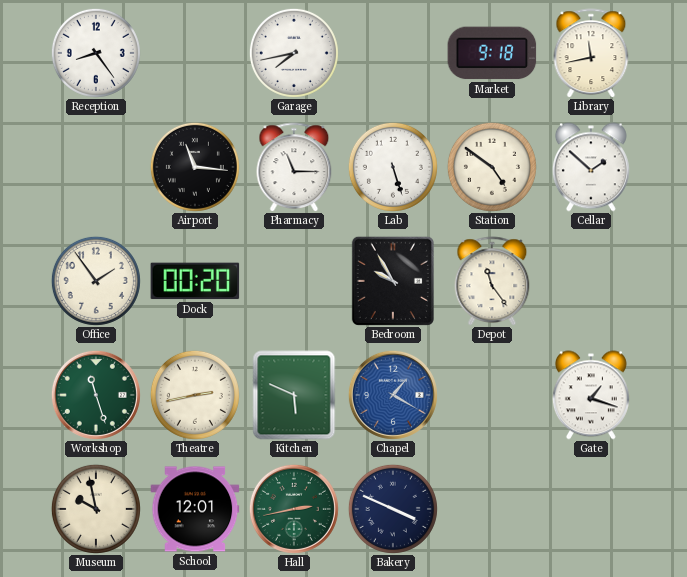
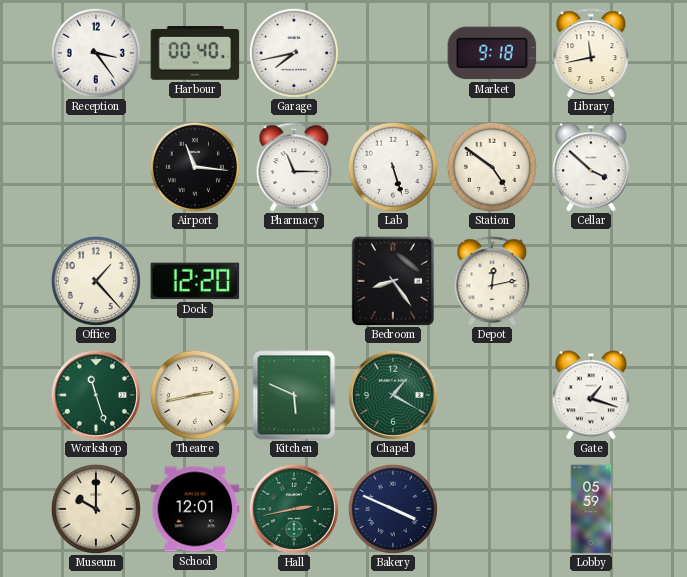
Reception: 8:24 -> 3:24
Harbour: none -> 00:40
Cellar: 1:52 -> 3:52
Office: 1:54 -> 1:23
Dock: 00:20 -> 12:20
Bedroom: 9:55 -> 8:24
Depot: 11:24 -> 12:13
Chapel dial: blue -> green
Museum: 9:58 -> 10:00
Lobby: none -> 05:59
